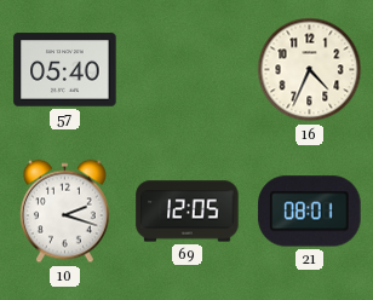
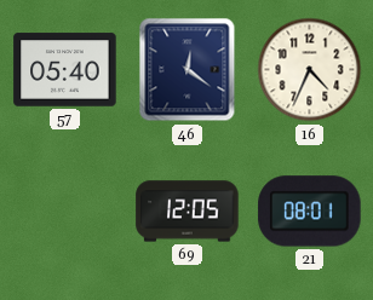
46: none -> 12:21
10: 2:18 -> none
